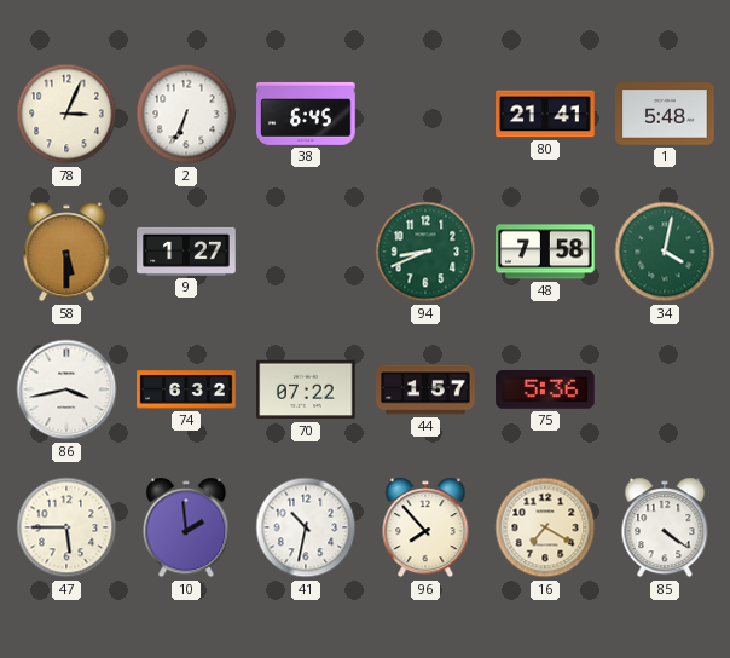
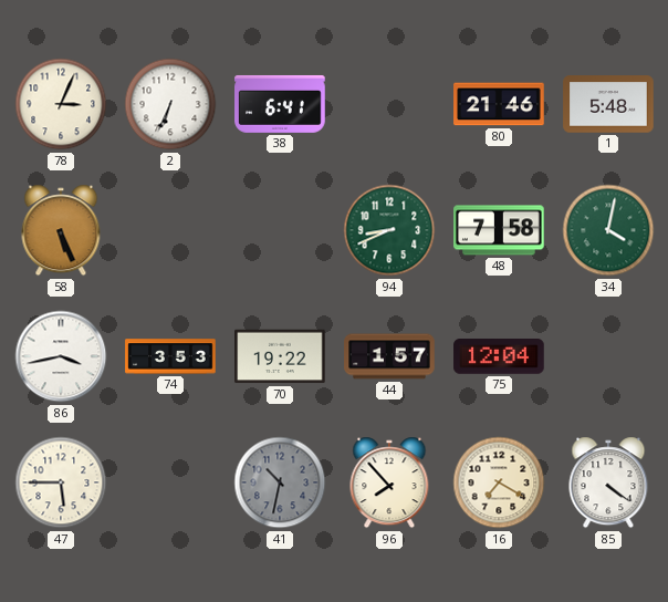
38: 6:45 -> 6:41
80: 21:41 -> 21:46
58: 5:30 -> 5:26
9: 1:27 -> none
74: 6:32 -> 3:53
70: 07:22 -> 19:22
75: 5:36 -> 12:04
10: 1:59 -> none
41 dial: white -> grey
